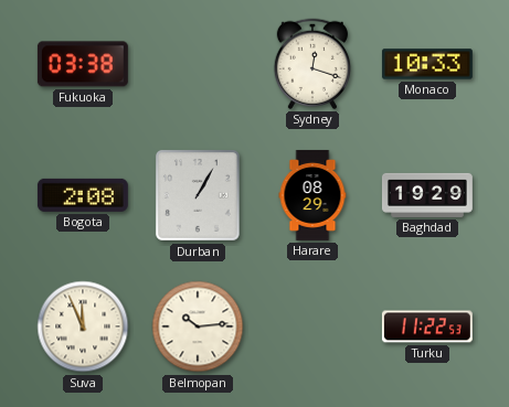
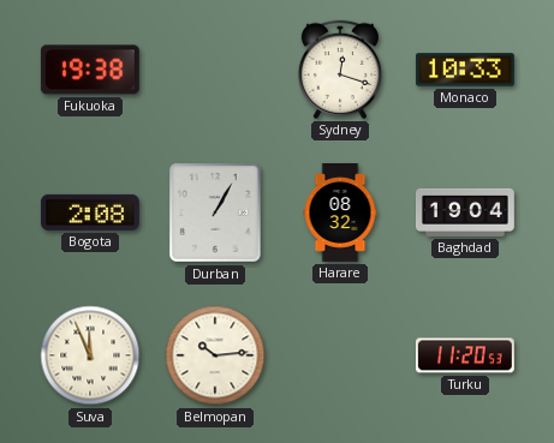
Fukuoka: 03:38 -> 19:38
Harare: 08:29 -> 08:32
Baghdad: 19:29 -> 19:04
Turku: 11:22 -> 11:20
